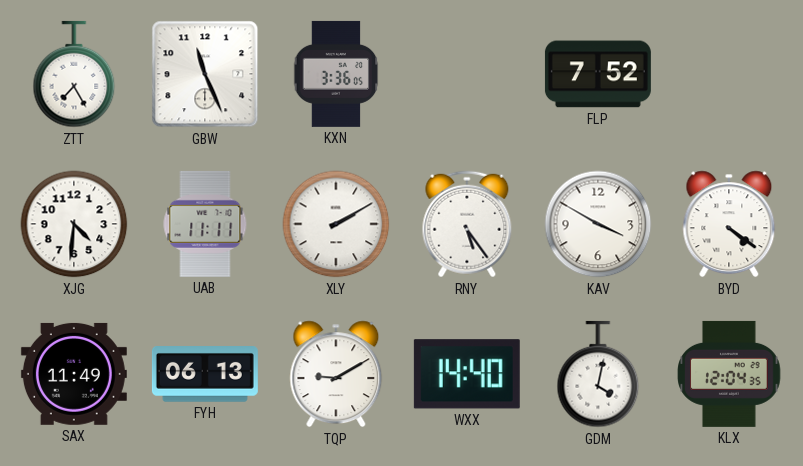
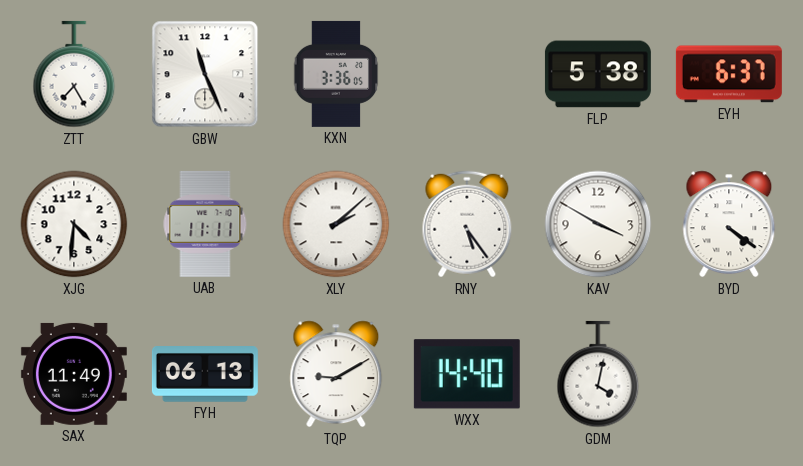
FLP: 7:52 -> 5:38
EYH: none -> 6:37
XLY: 2:10 -> 2:08
KLX: 12:04 -> none
